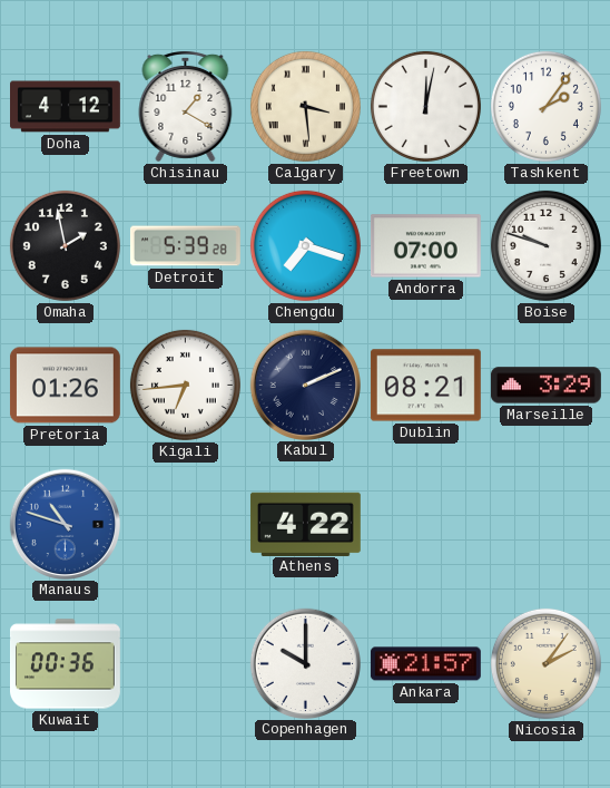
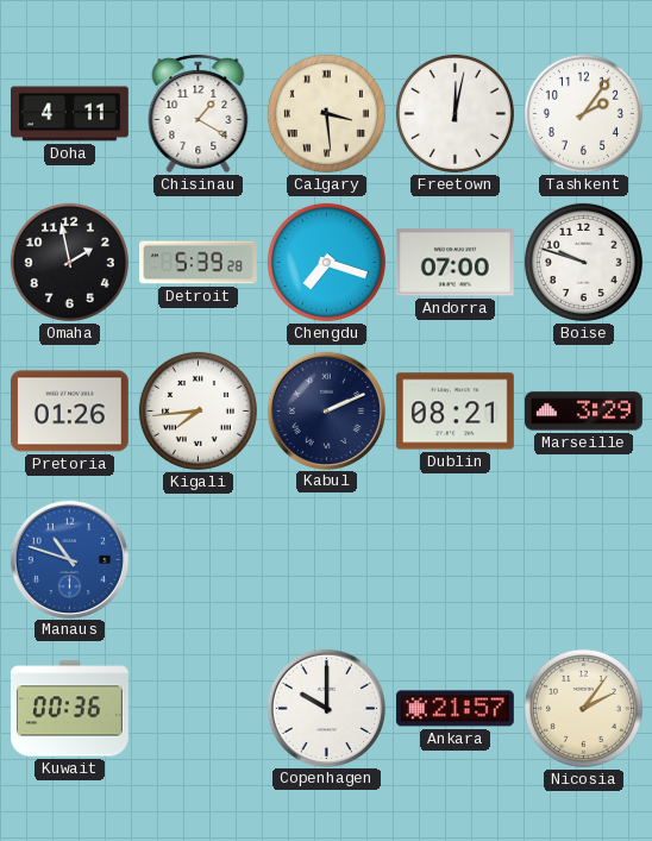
Doha: 4:12 -> 4:11
Kigali: 6:44 -> 7:44
Athens: 4:22 -> none
